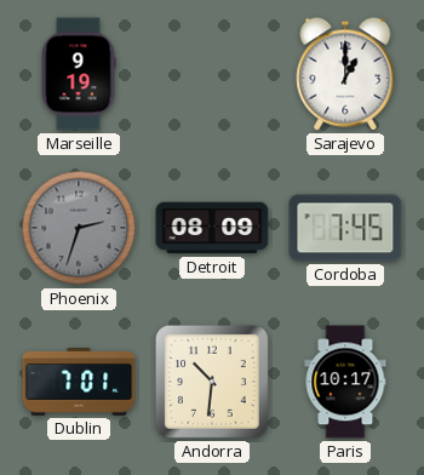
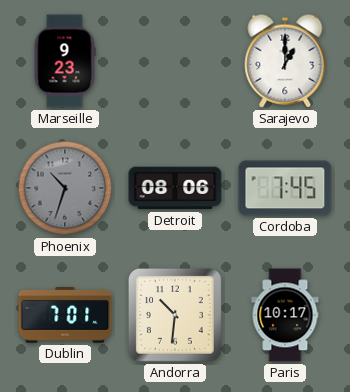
Marseille: 9:19 -> 9:23
Phoenix: 2:33 -> 10:33
Detroit: 08:09 -> 08:06
